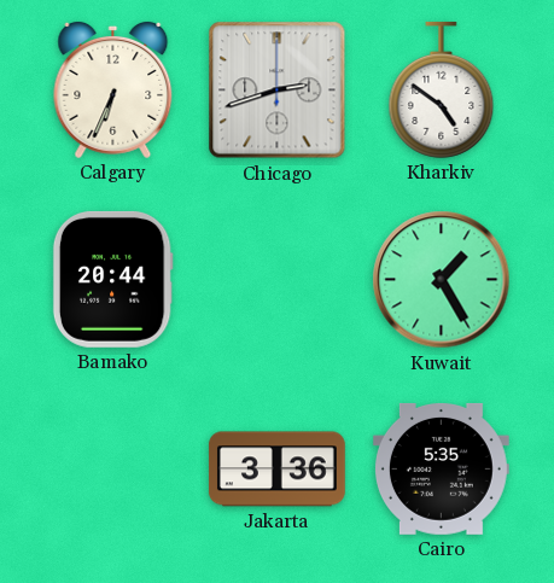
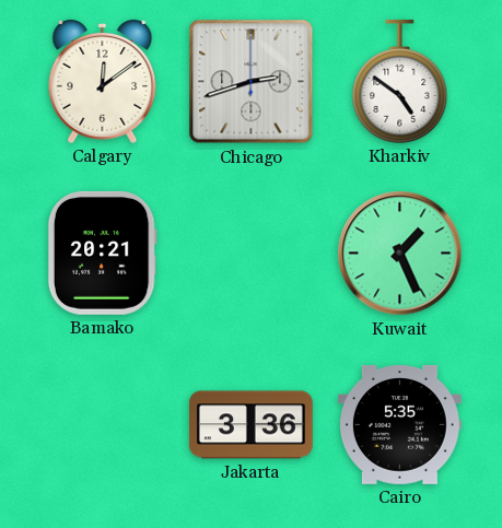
Calgary: 6:34 -> 12:09
Bamako: 20:44 -> 20:21
Kuwait: 1:25 -> 1:26
